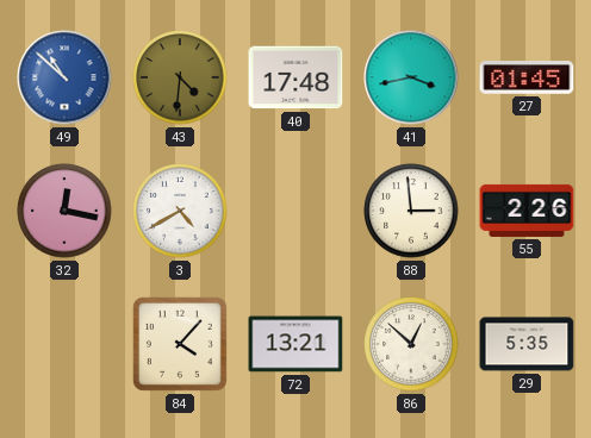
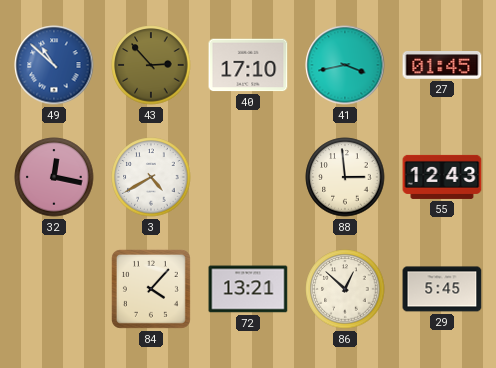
43: 4:31 -> 2:53
40: 17:48 -> 17:10
55: 2:26 -> 12:43
29: 5:35 -> 5:45
